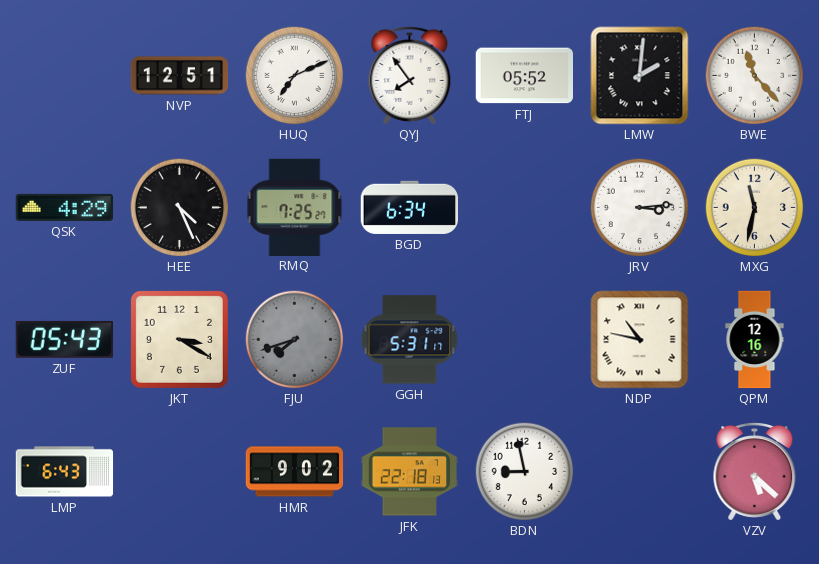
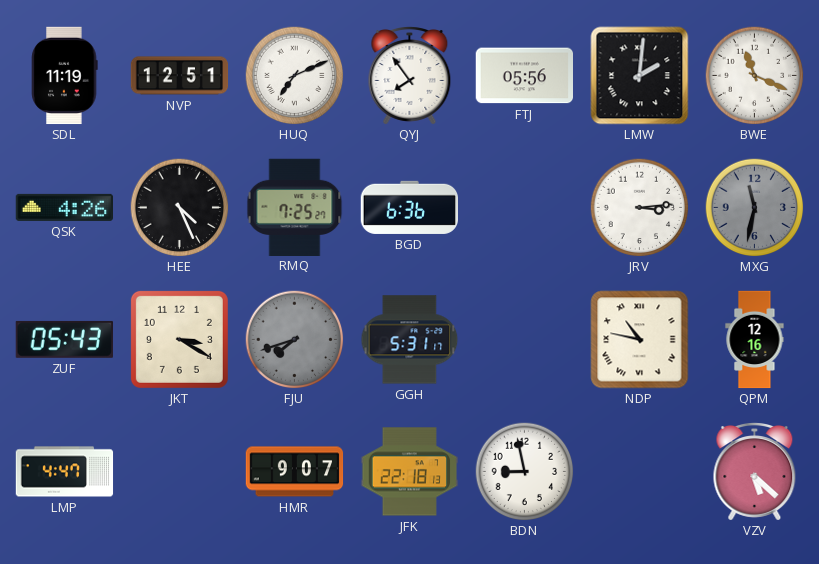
SDL: none -> 11:19
FTJ: 05:52 -> 05:56
BWE: 11:23 -> 11:19
QSK: 4:29 -> 4:26
BGD: 6:34 -> 6:36
MXG dial: cream -> grey
LMP: 6:43 -> 4:47
HMR: 9:02 -> 9:07
